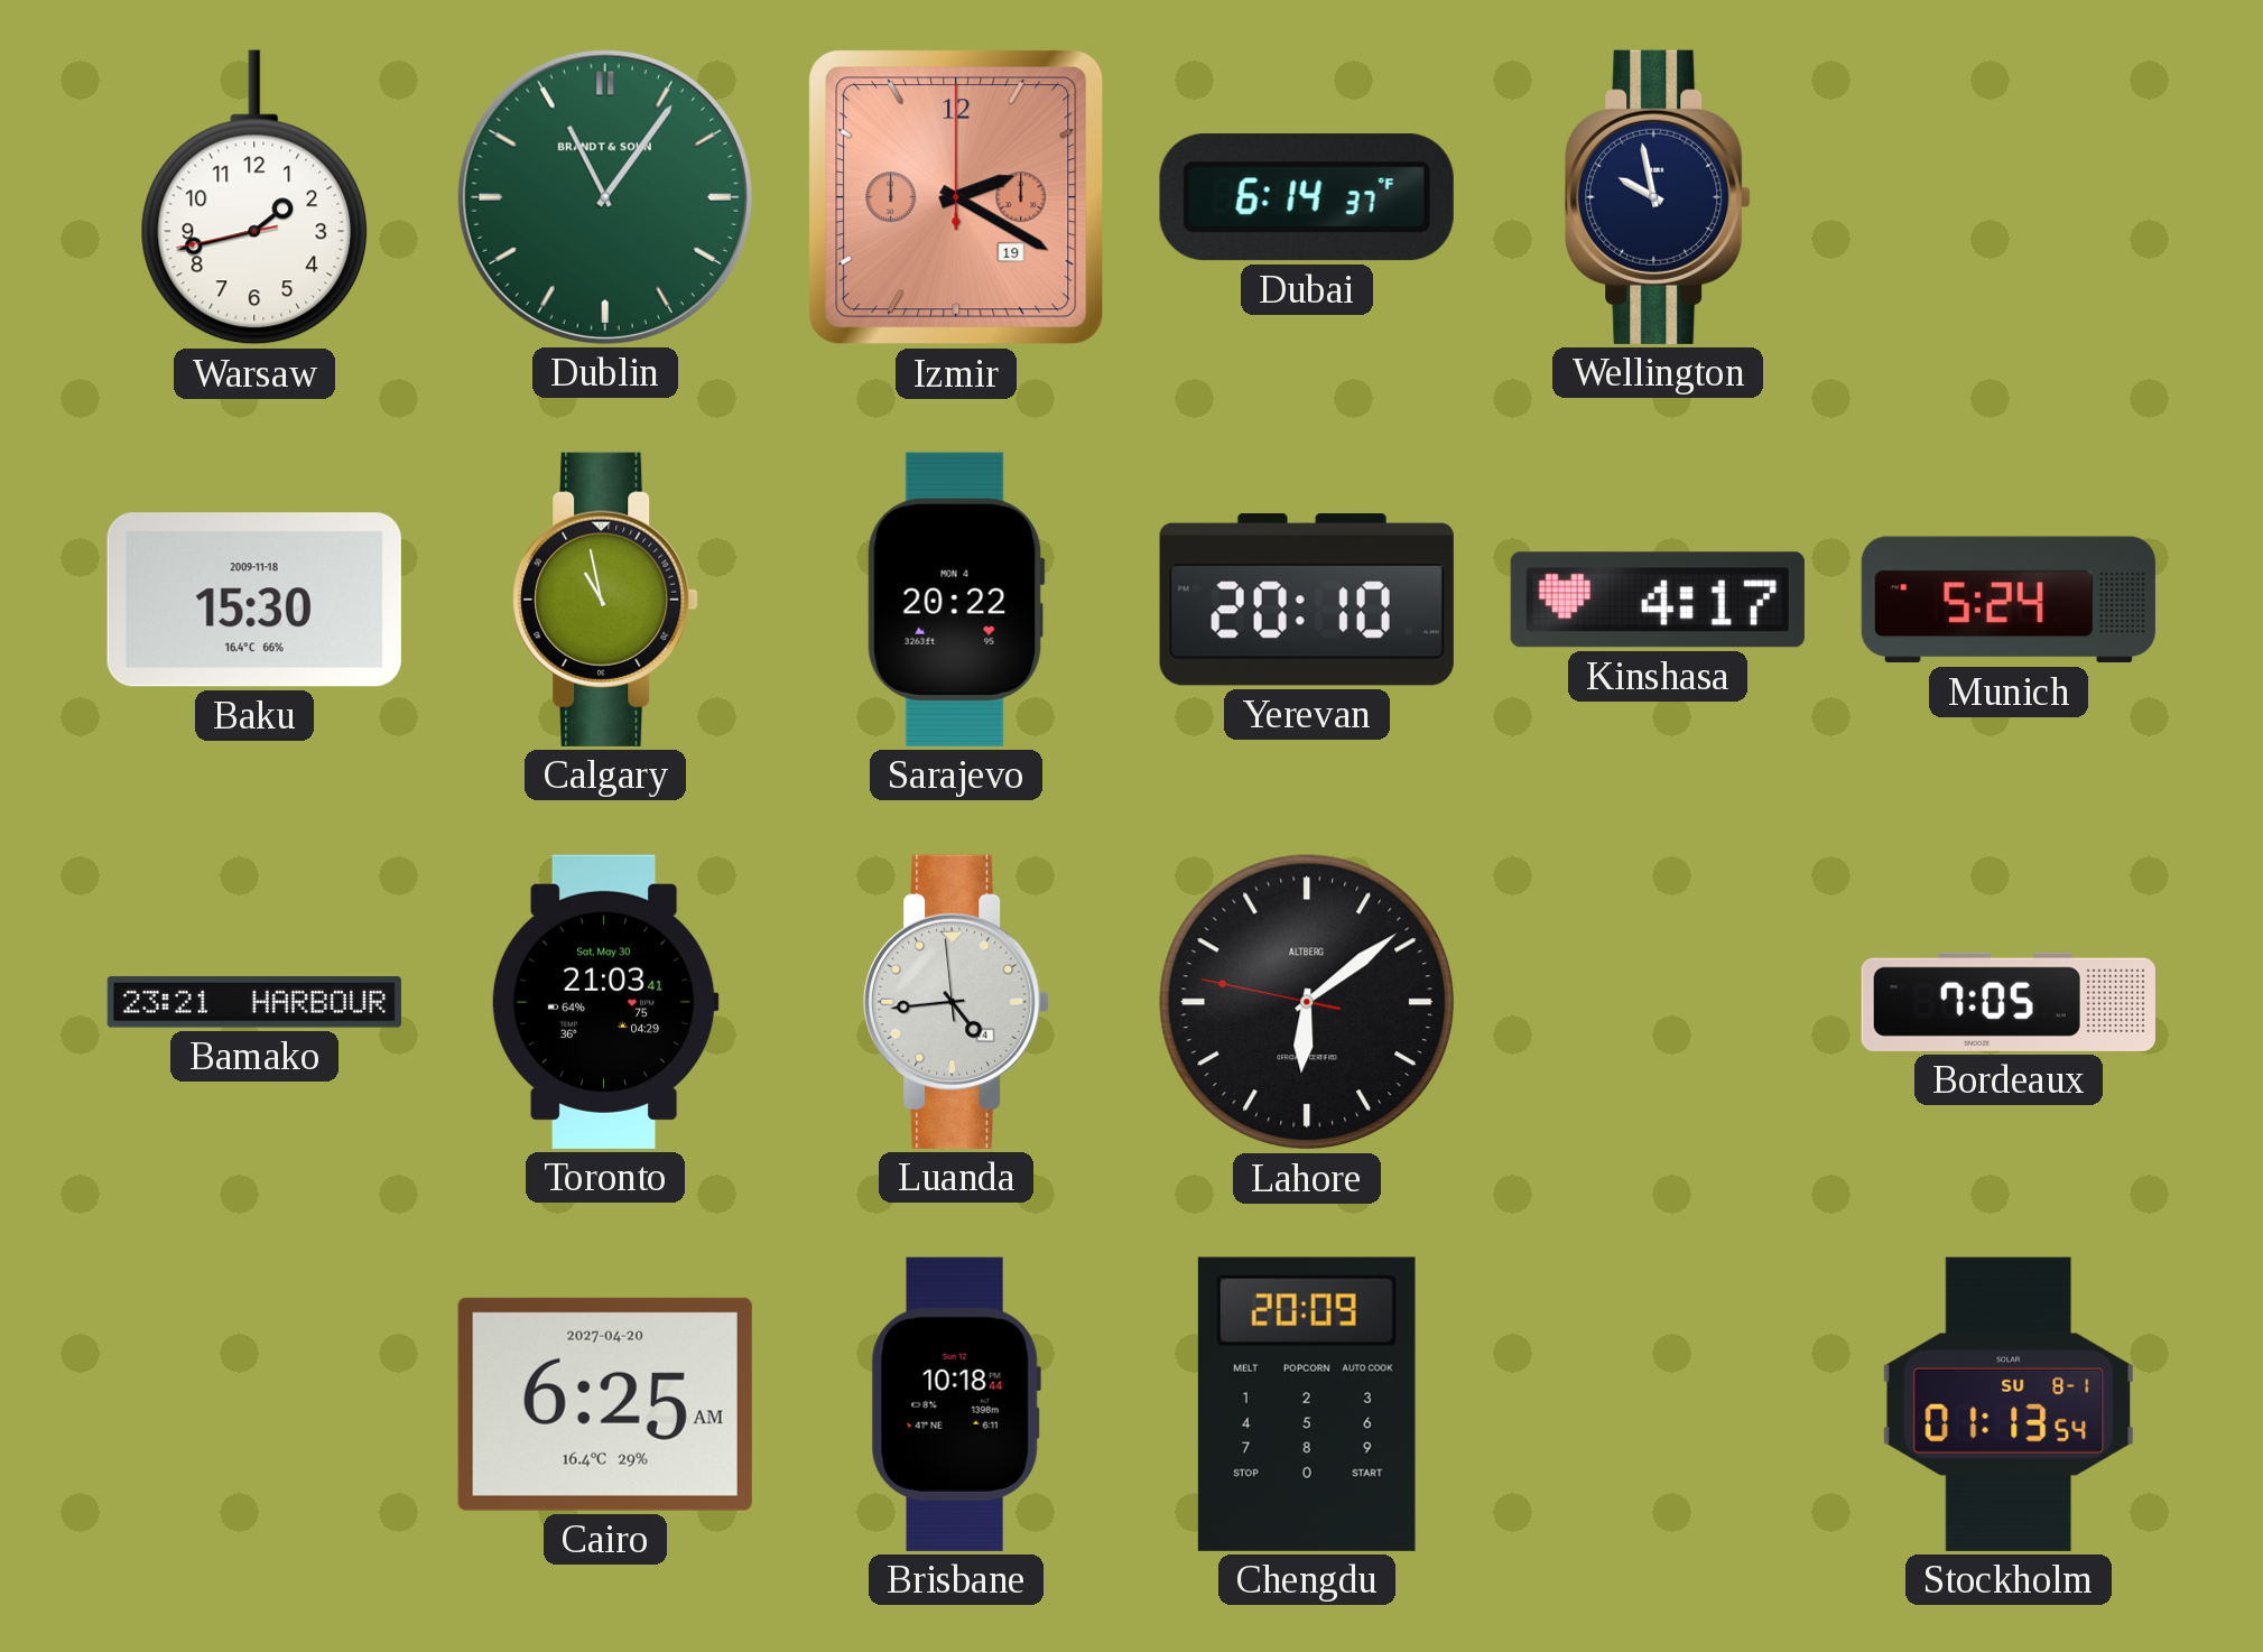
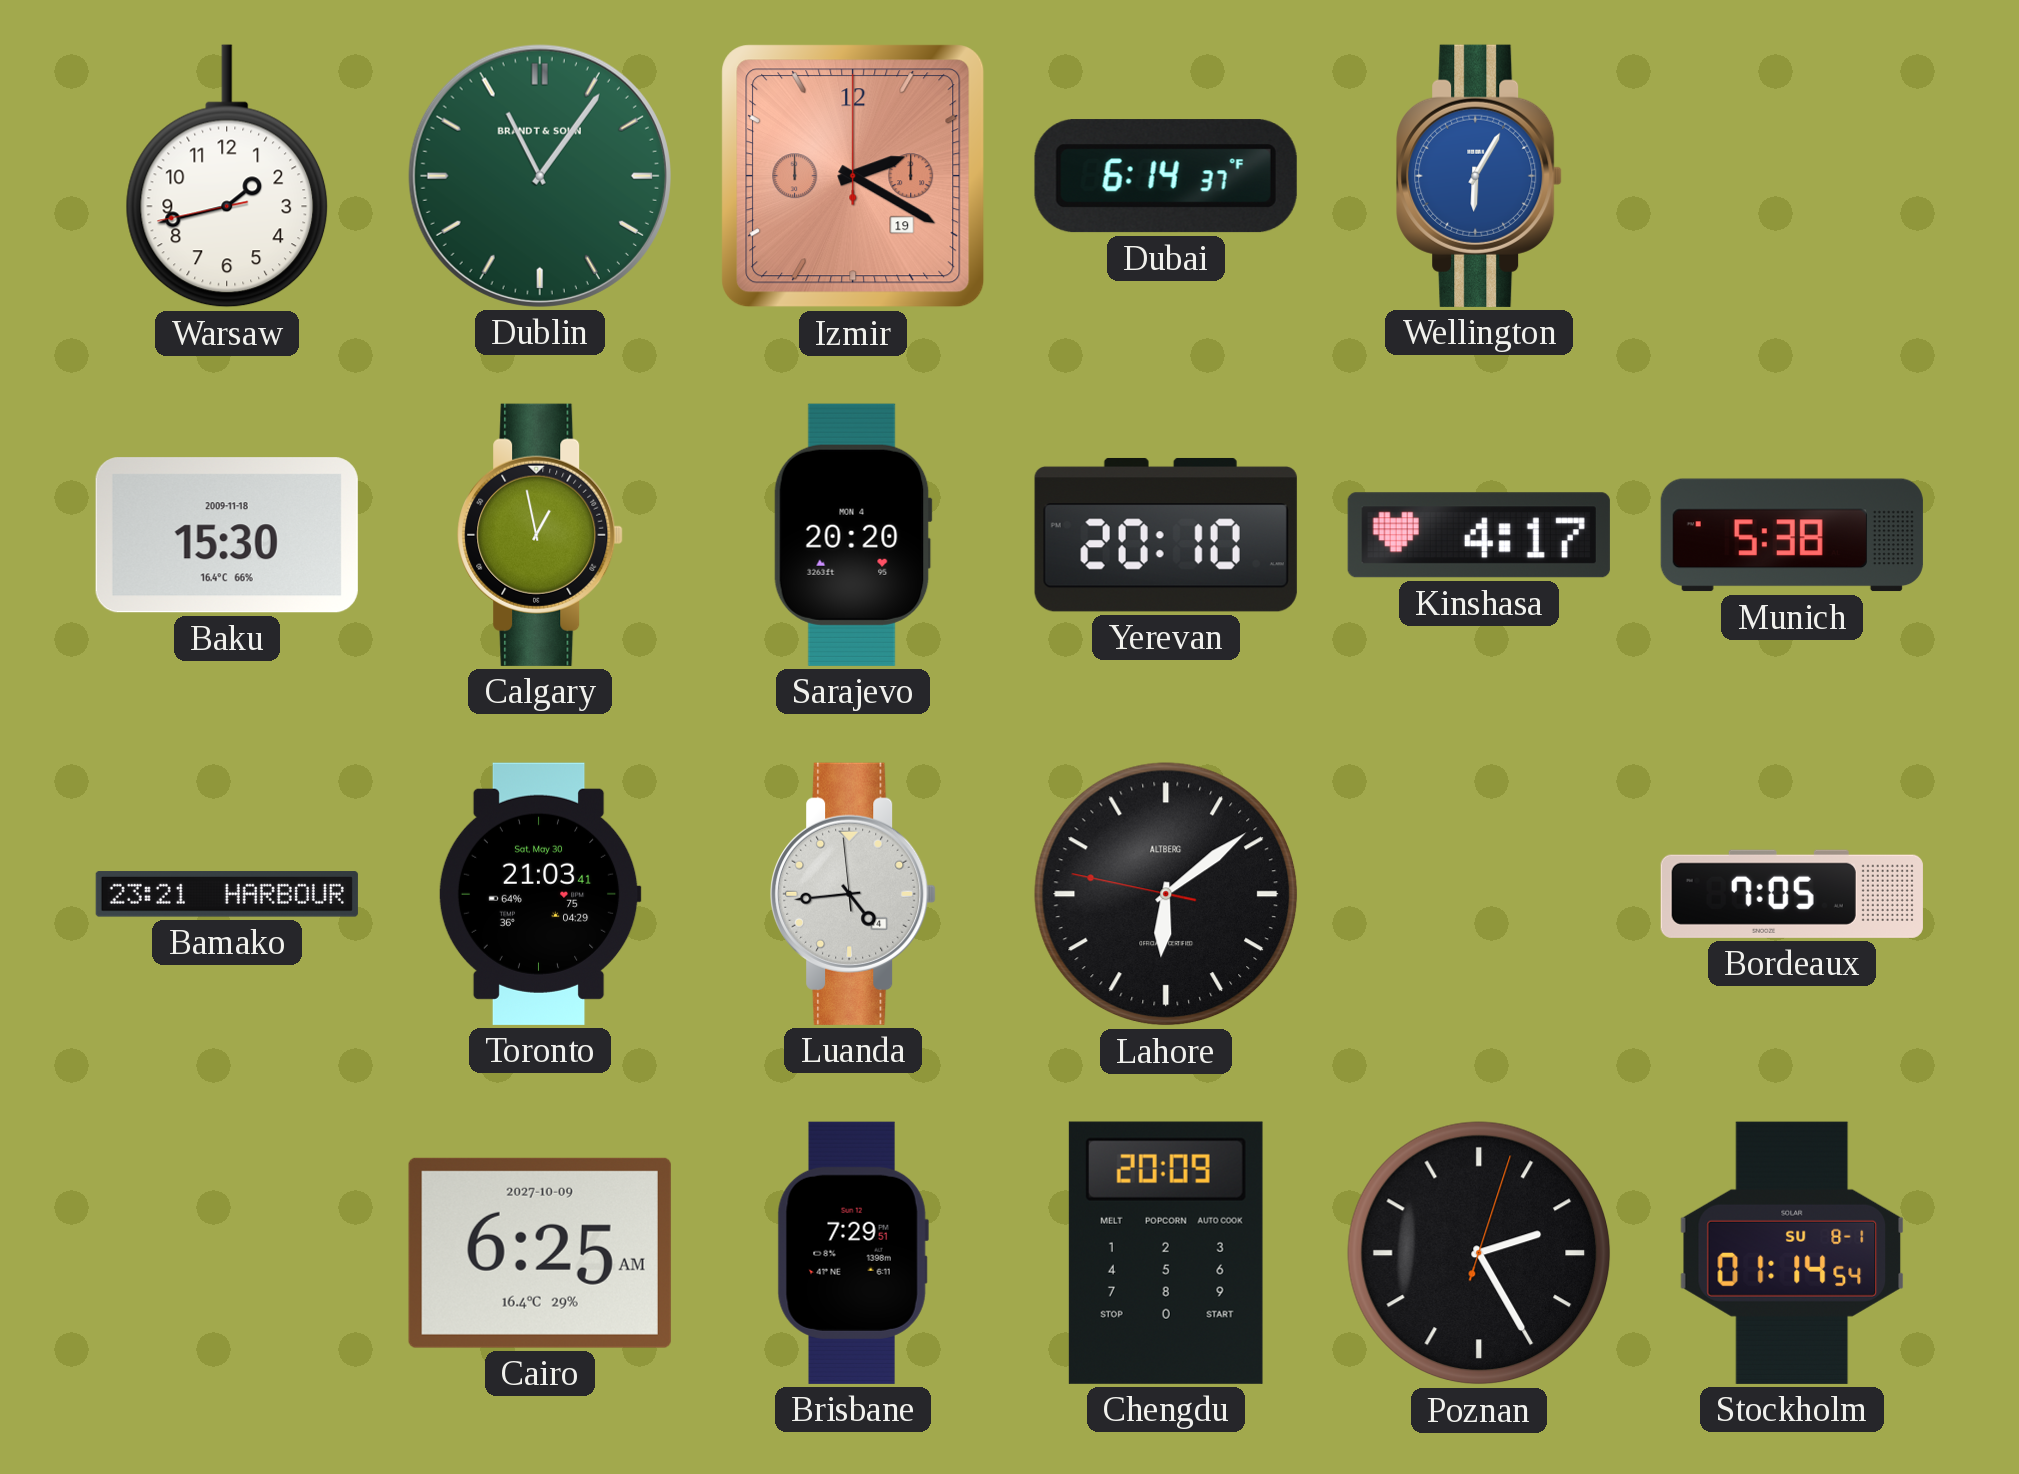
Wellington: 9:58 -> 6:05
Wellington dial: navy -> blue
Calgary: 10:58 -> 12:58
Sarajevo: 20:22 -> 20:20
Munich: 5:24 -> 5:38
Cairo date: 2027-04-20 -> 2027-10-09
Brisbane: 10:18 -> 7:29
Poznan: none -> 2:25
Stockholm: 01:13 -> 01:14
